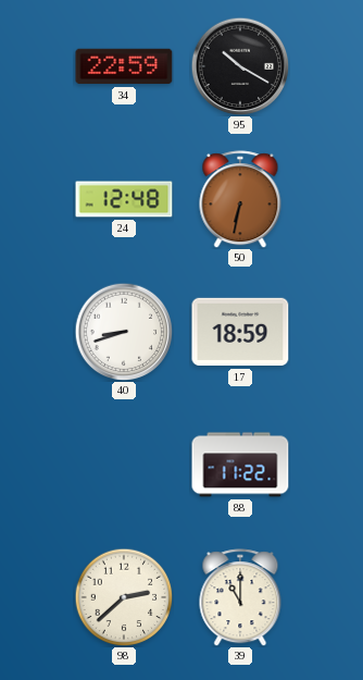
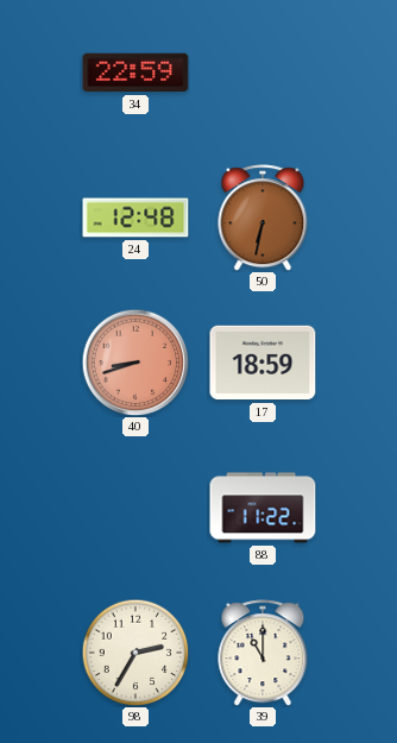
95: 10:20 -> none
40 dial: white -> salmon
98: 2:38 -> 2:35
